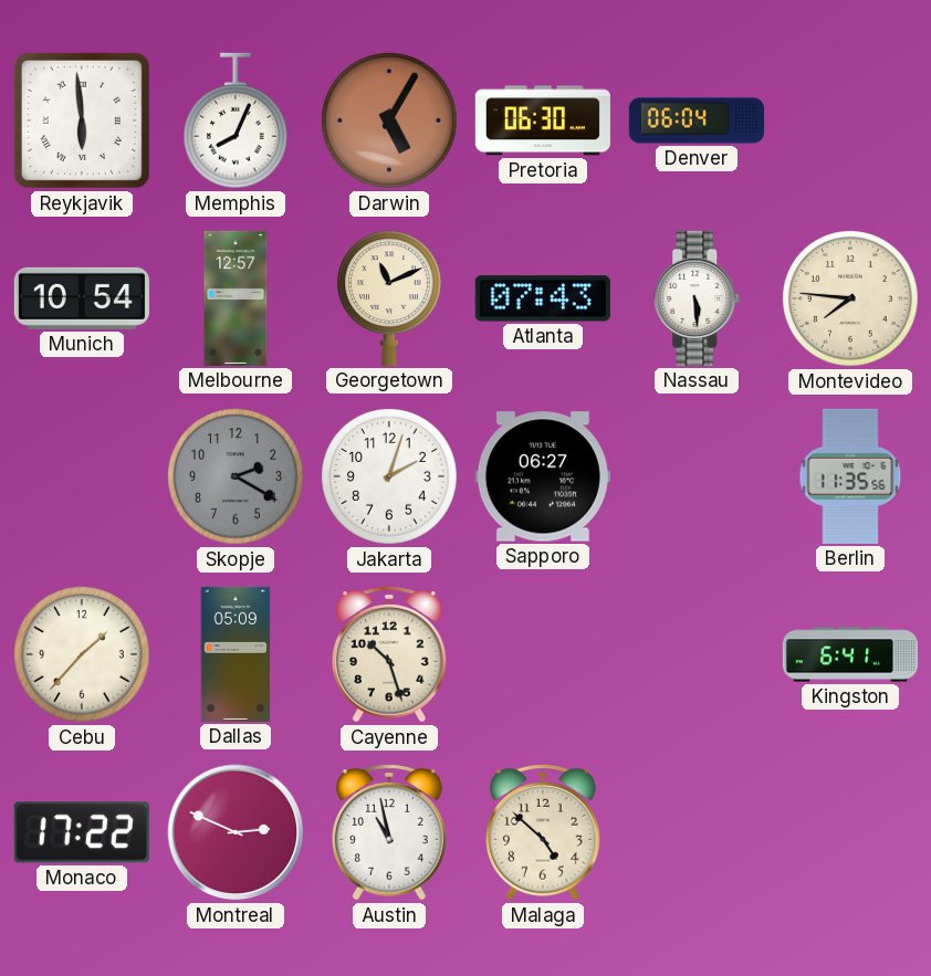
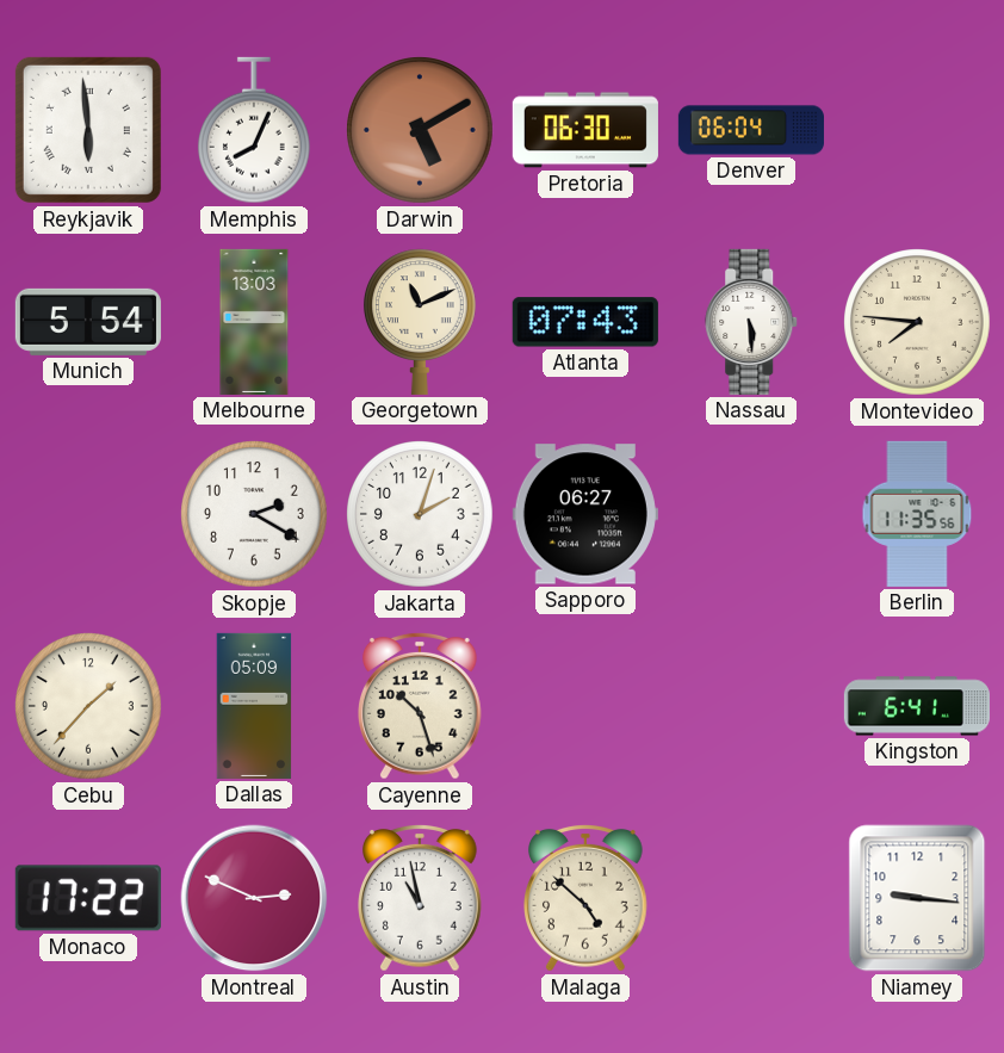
Darwin: 5:05 -> 5:10
Munich: 10:54 -> 5:54
Melbourne: 12:57 -> 13:03
Skopje dial: grey -> white
Niamey: none -> 9:16
